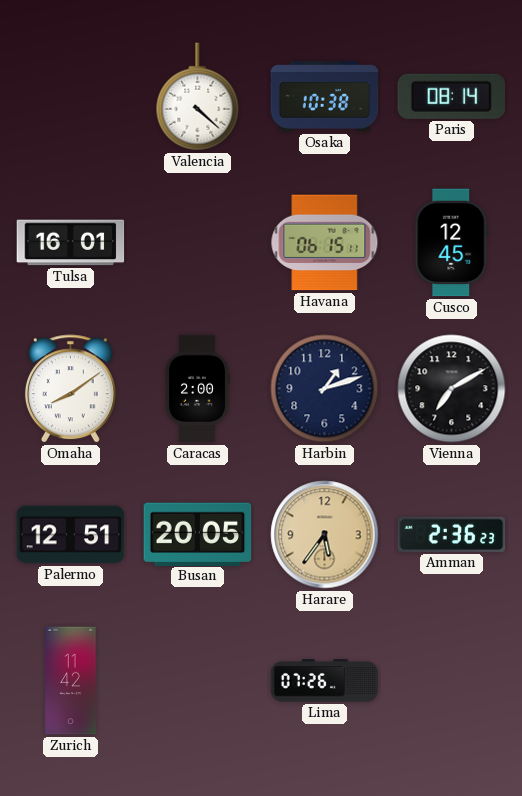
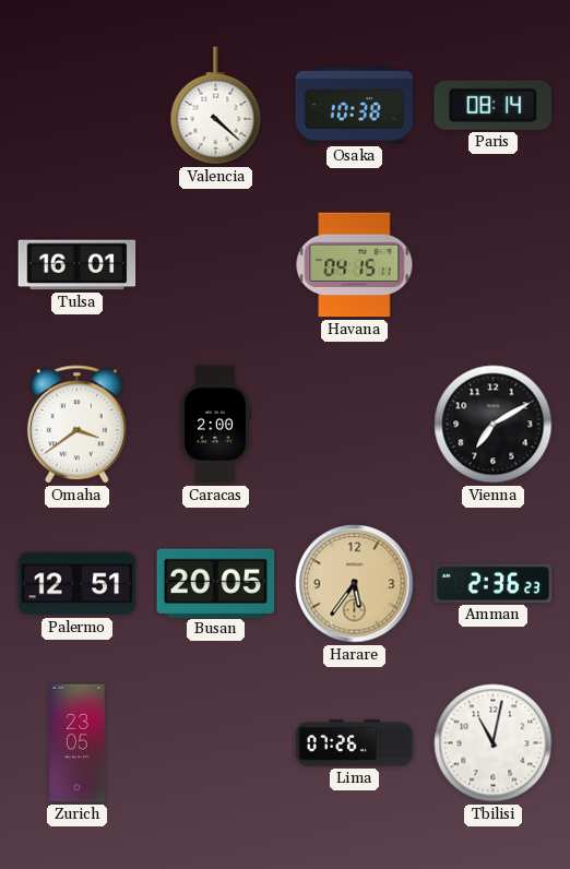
Havana: 06:15 -> 04:15
Cusco: 12:45 -> none
Omaha: 8:09 -> 3:39
Harbin: 1:12 -> none
Zurich: 11:42 -> 23:05
Tbilisi: none -> 11:02
